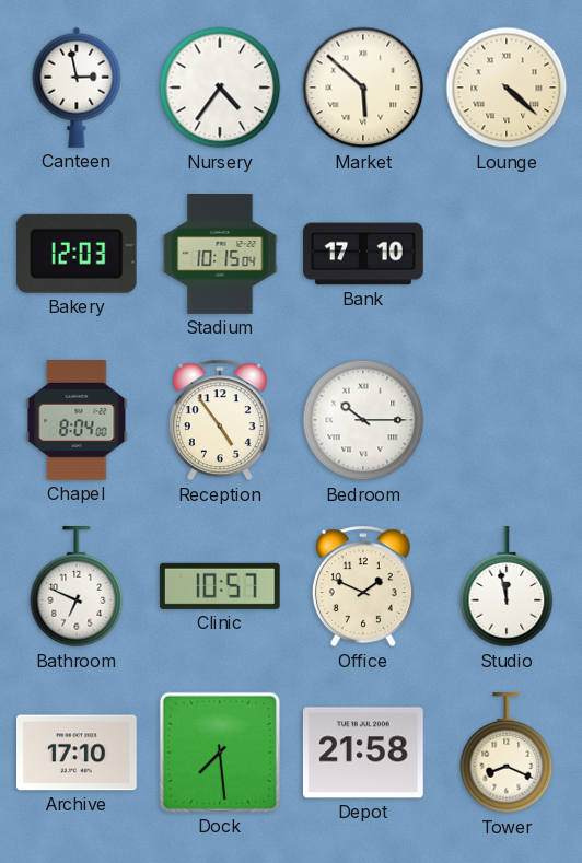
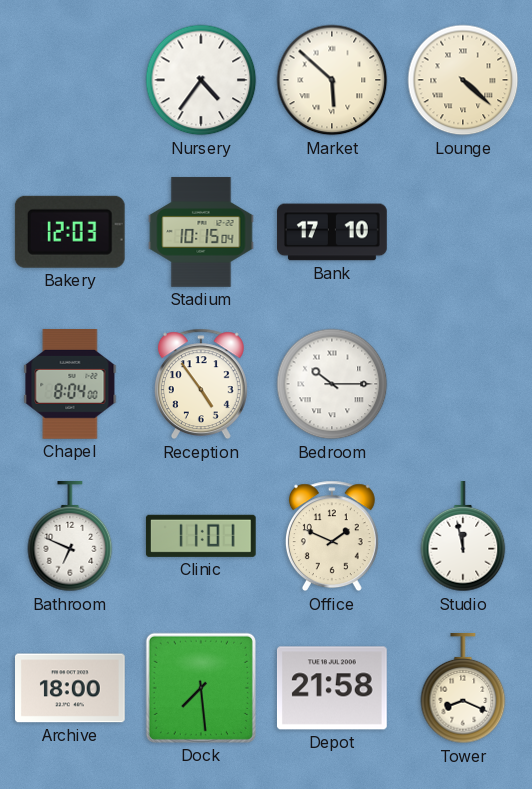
Canteen: 2:58 -> none
Clinic: 10:57 -> 11:01
Archive: 17:10 -> 18:00
